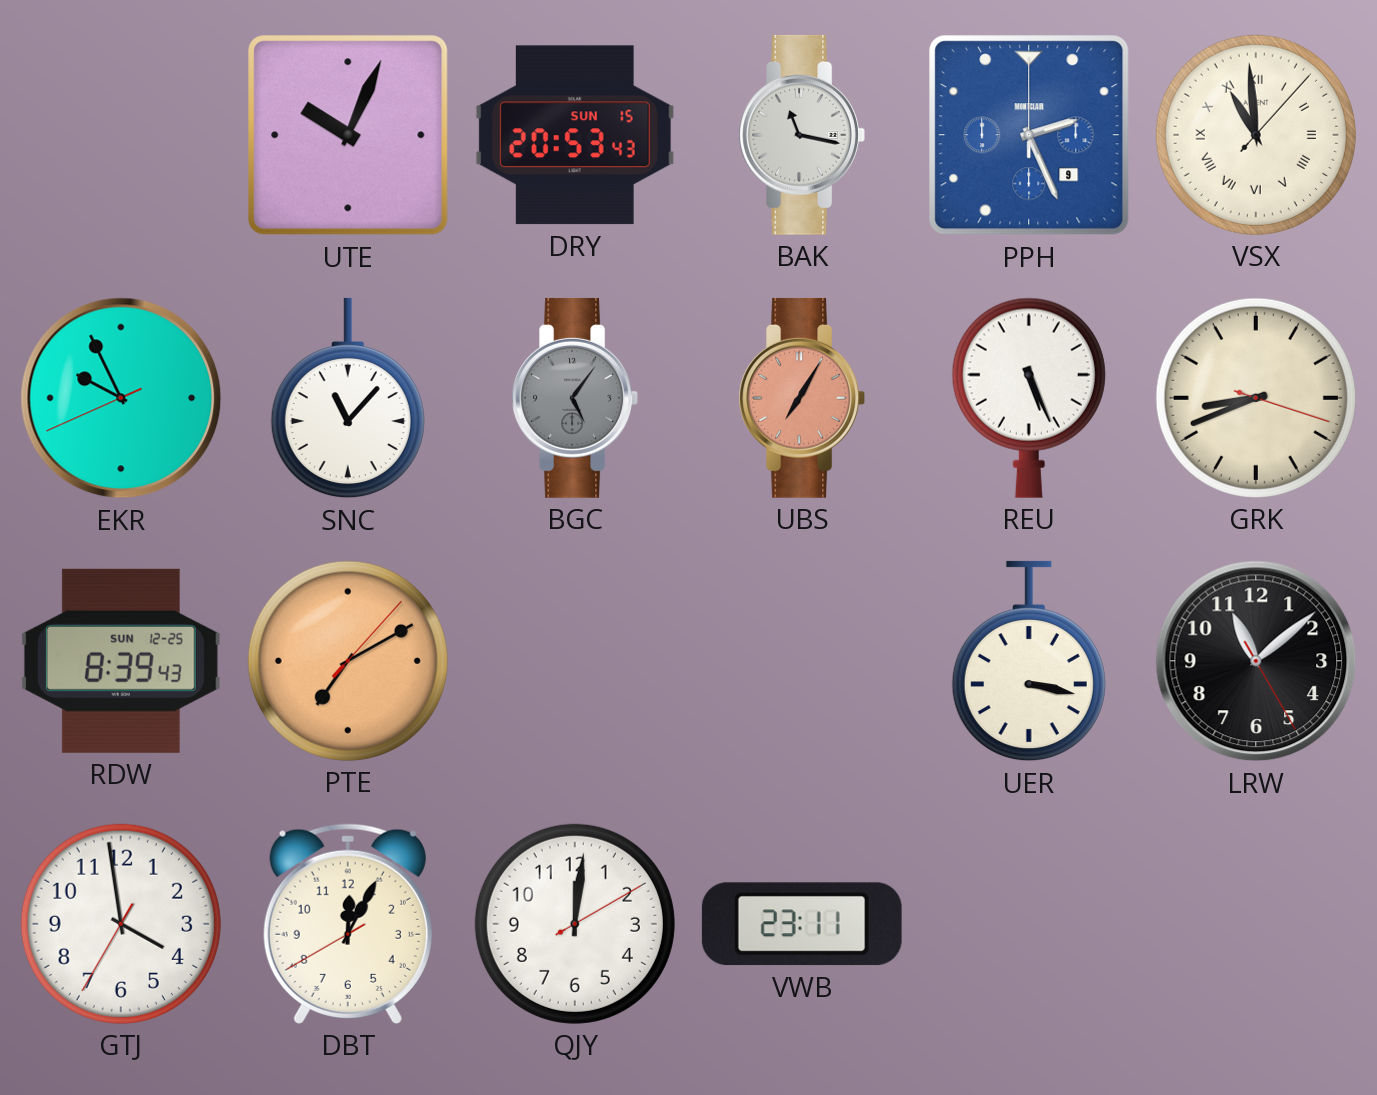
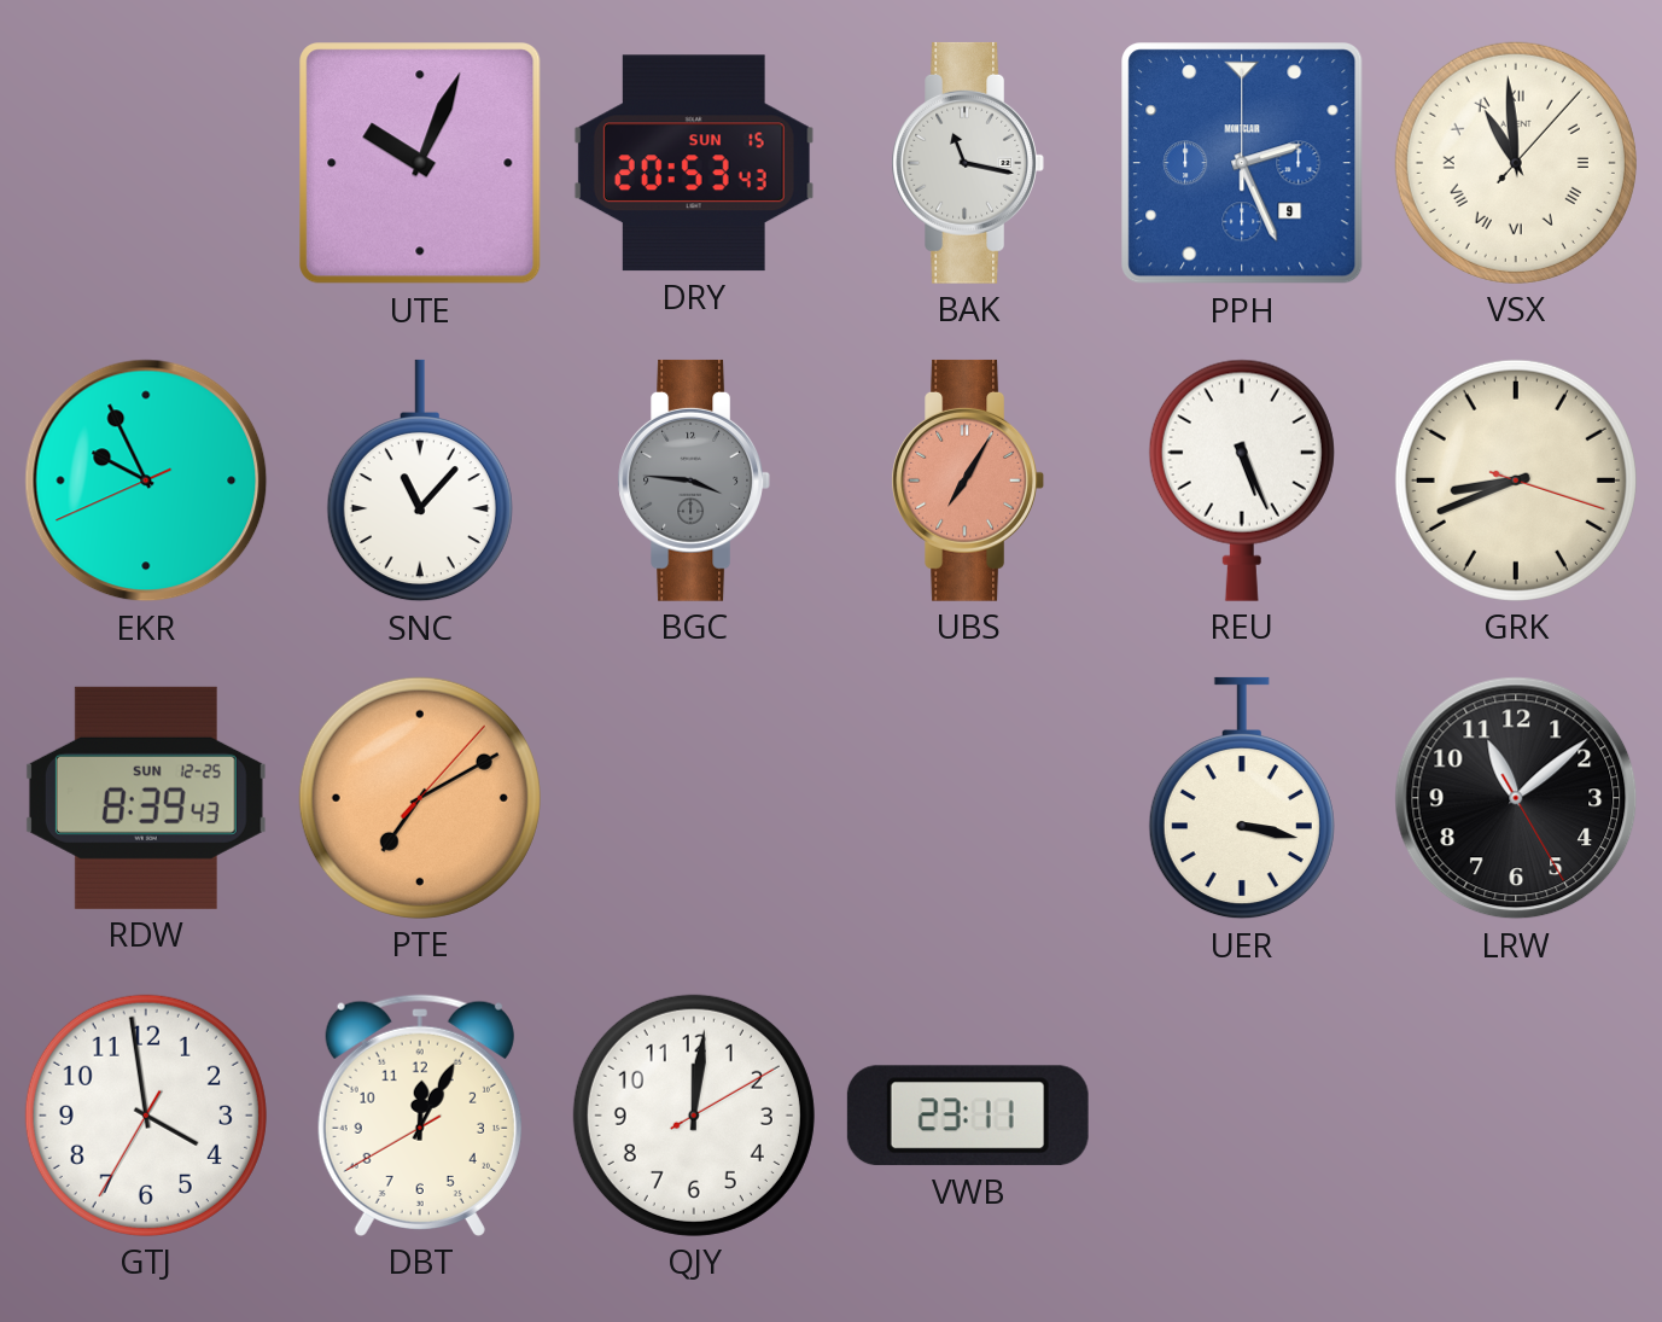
BGC: 5:06 -> 3:46
